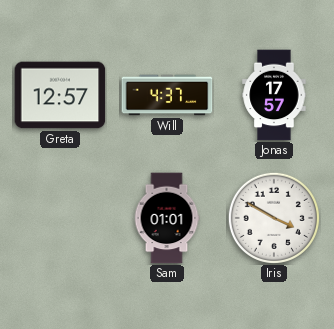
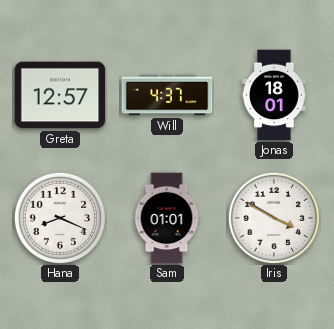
Jonas: 17:57 -> 18:01
Hana: none -> 8:19
